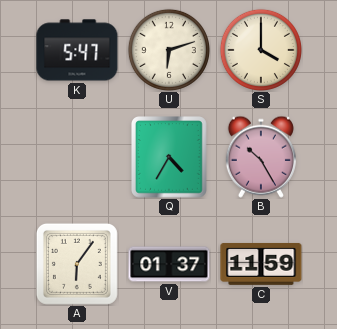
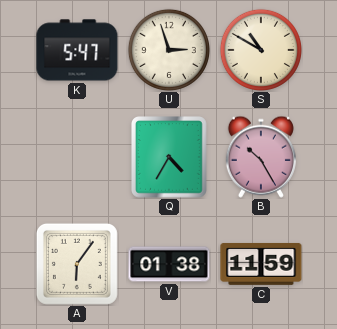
U: 6:12 -> 2:57
S: 4:00 -> 10:50
V: 01:37 -> 01:38
